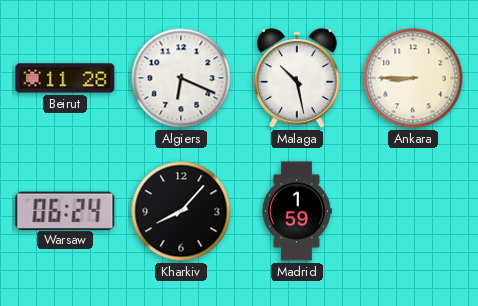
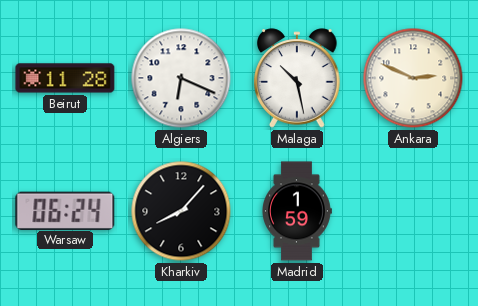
Ankara: 8:45 -> 2:49
